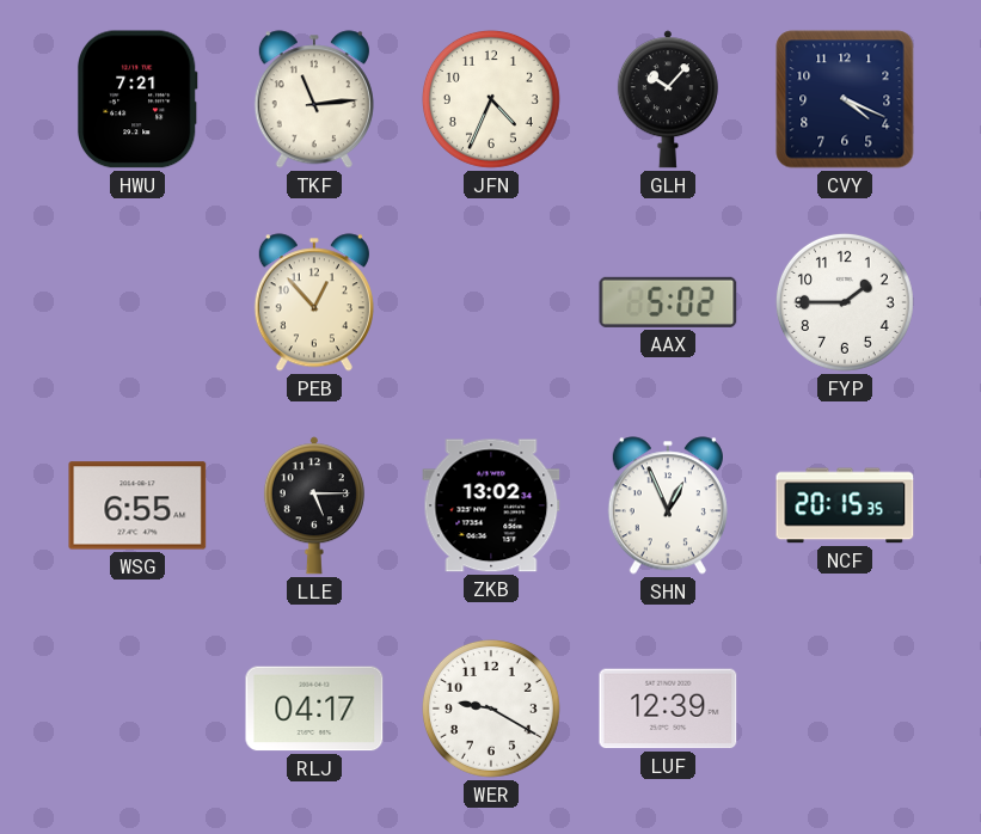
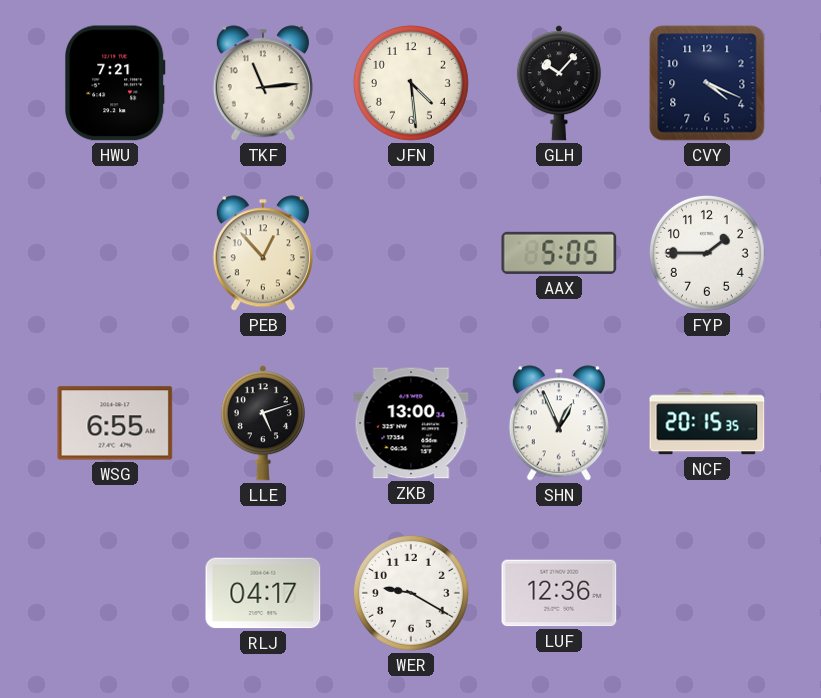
JFN: 4:34 -> 4:29
AAX: 5:02 -> 5:05
LLE: 5:15 -> 5:12
ZKB: 13:02 -> 13:00
LUF: 12:39 -> 12:36
